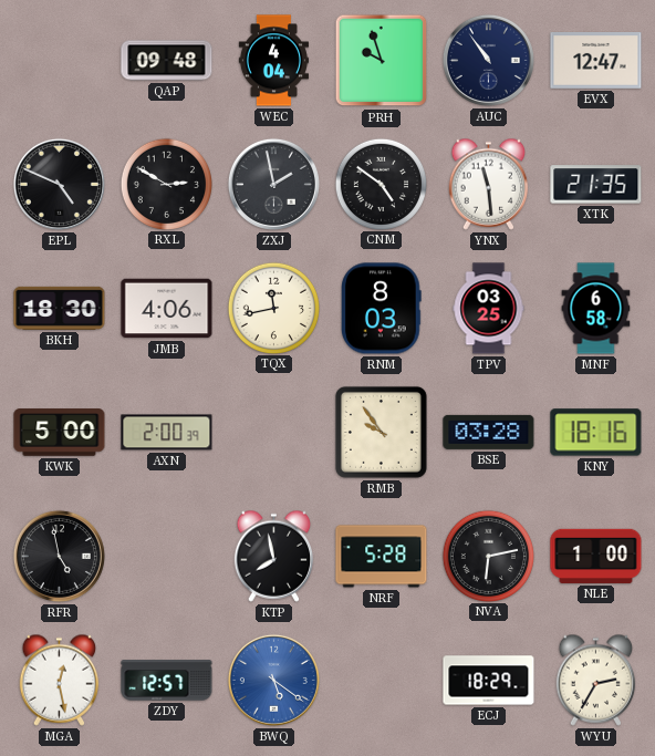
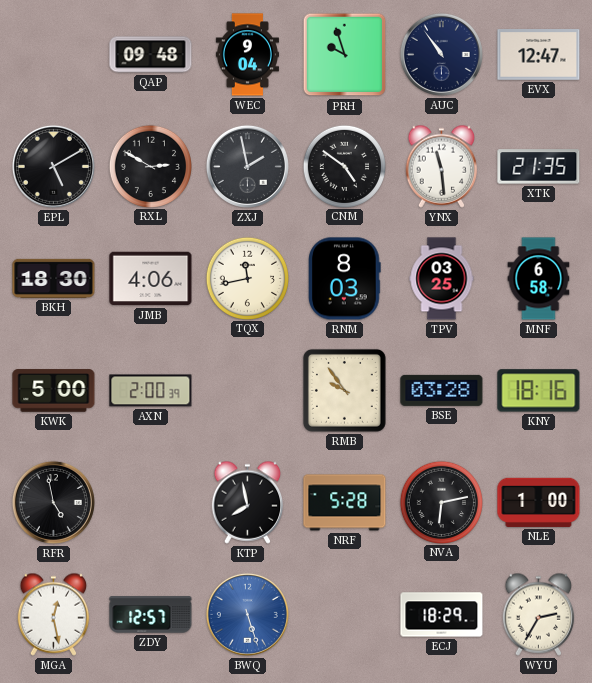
WEC: 4:04 -> 9:04
EPL: 4:49 -> 5:10
BWQ: 5:21 -> 5:27
